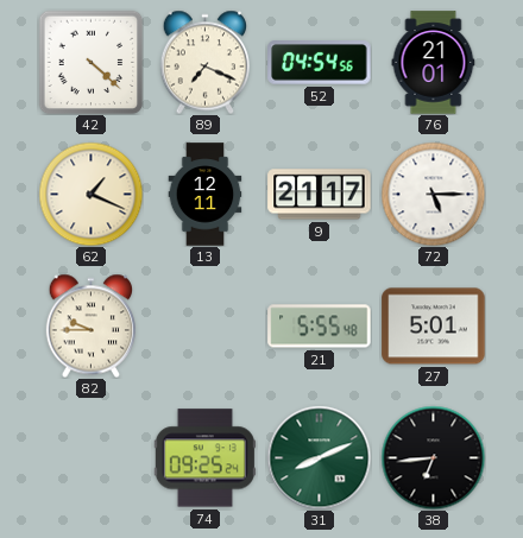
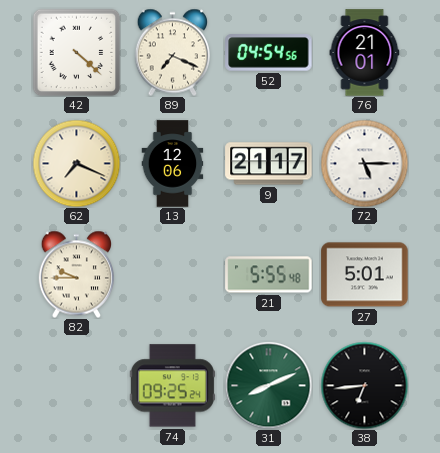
62: 1:19 -> 7:19
13: 12:11 -> 12:06
